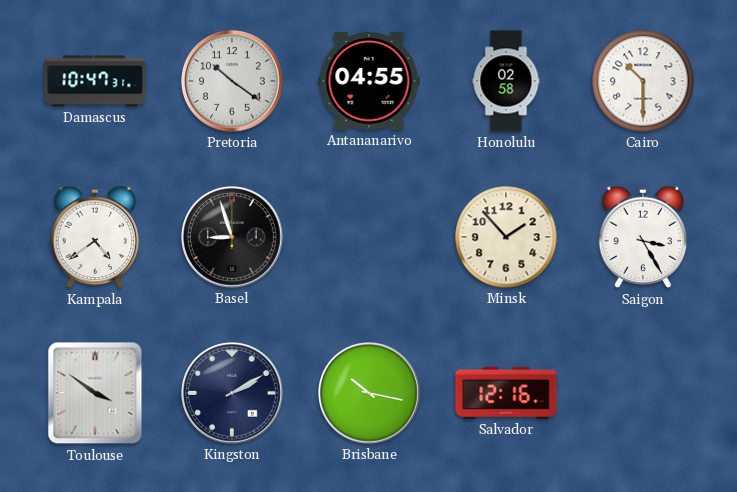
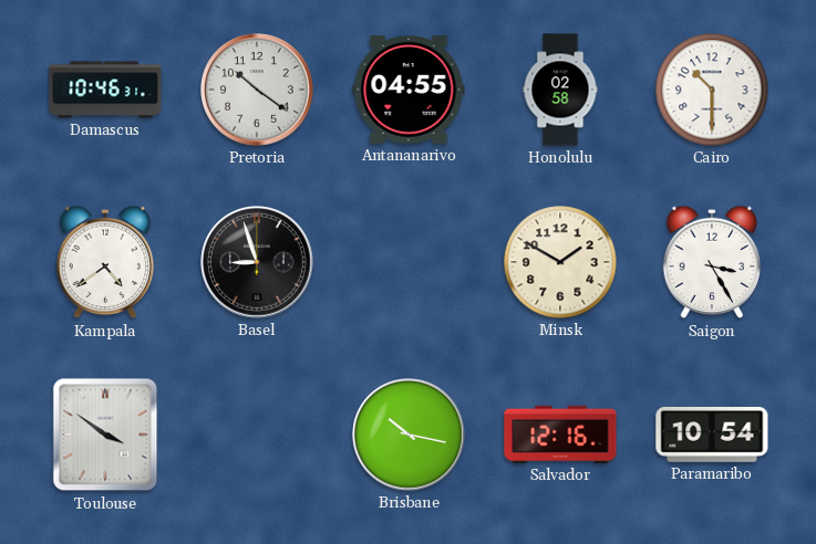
Damascus: 10:47 -> 10:46
Minsk: 1:53 -> 1:50
Kingston: 2:10 -> none
Paramaribo: none -> 10:54
